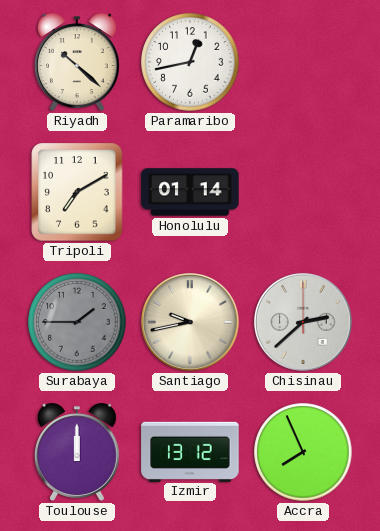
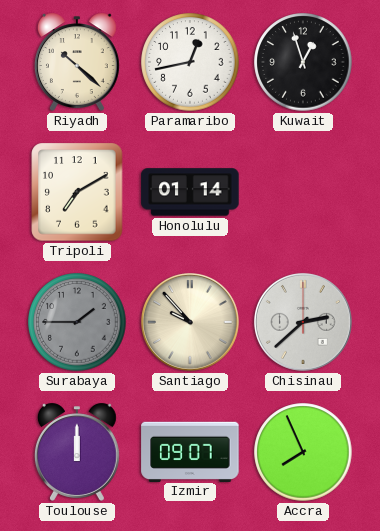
Kuwait: none -> 12:57
Santiago: 9:43 -> 9:53
Izmir: 13:12 -> 09:07
